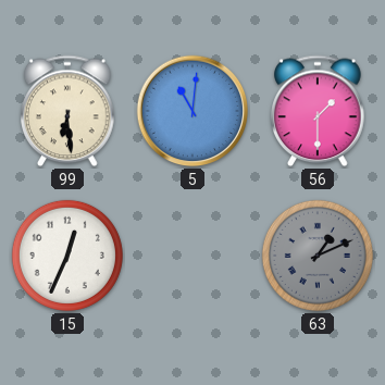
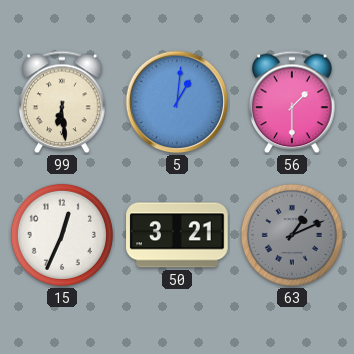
5: 11:01 -> 1:01
50: none -> 3:21
